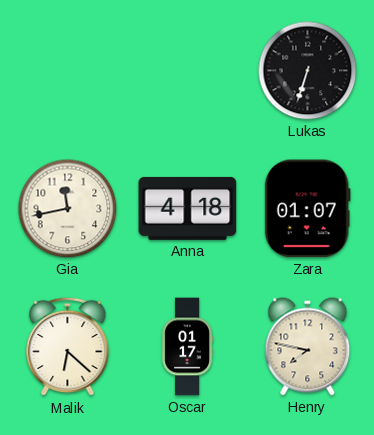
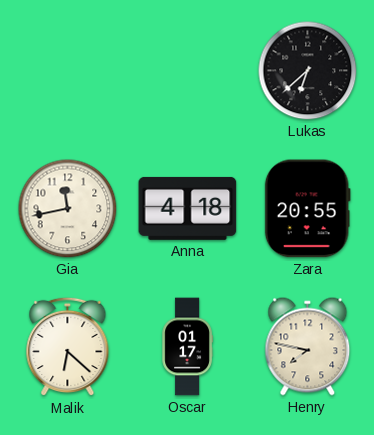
Lukas: 6:33 -> 6:38
Zara: 01:07 -> 20:55
